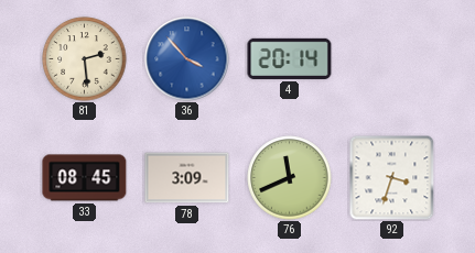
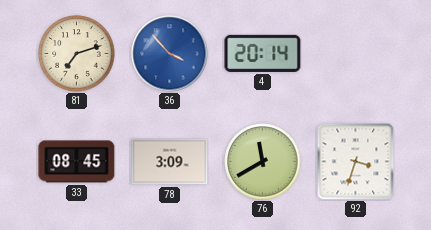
81: 2:29 -> 7:12
76: 11:41 -> 11:40
